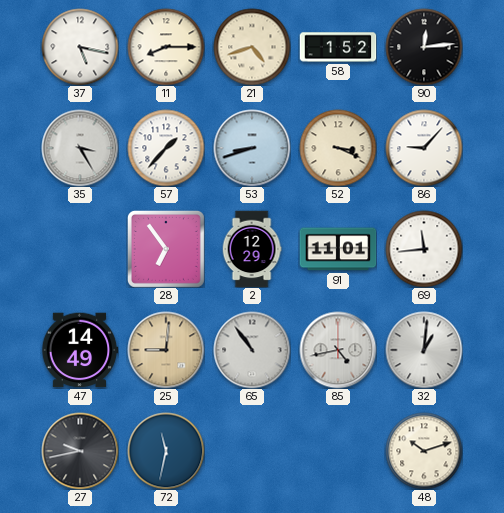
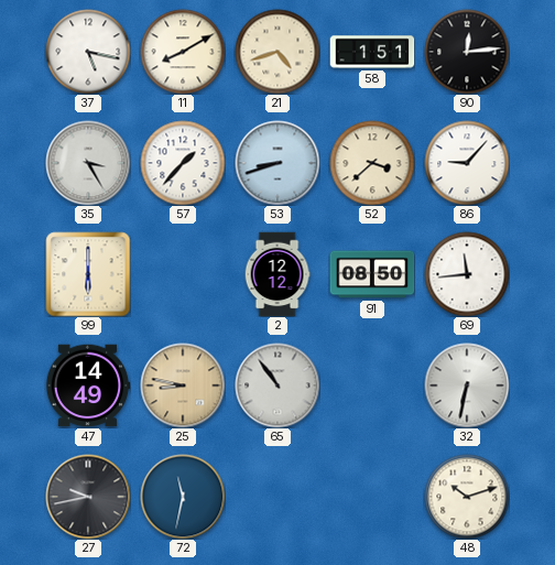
11: 8:15 -> 8:10
58: 1:52 -> 1:51
52: 3:19 -> 3:38
99: none -> 6:00
28: 6:54 -> none
2: 12:29 -> 12:12
91: 11:01 -> 08:50
25: 9:01 -> 8:47
85: 4:43 -> none
32: 1:01 -> 6:32
